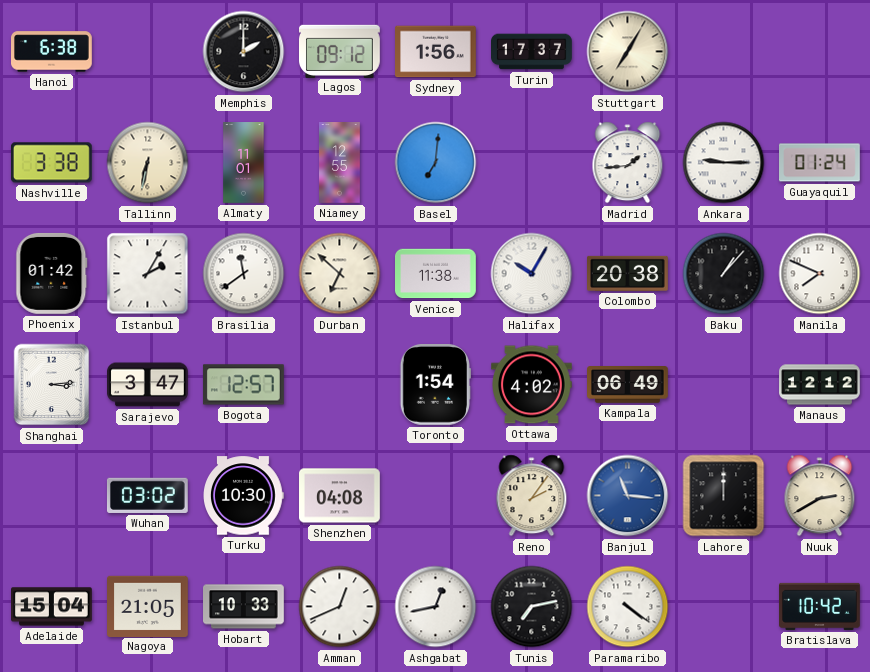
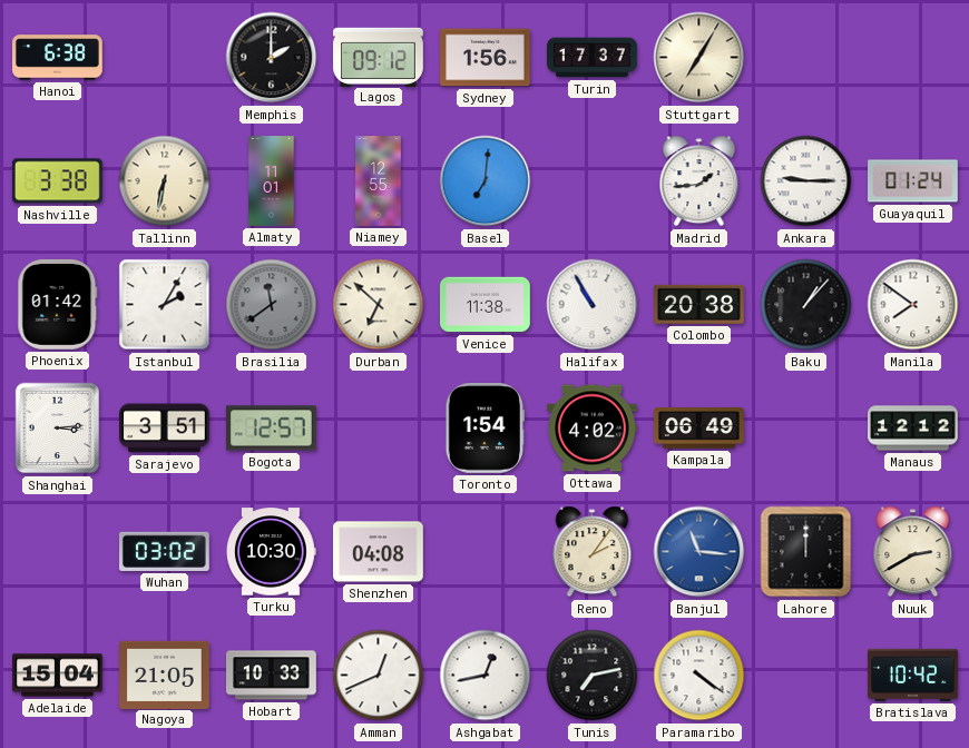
Brasilia dial: white -> grey
Halifax: 10:05 -> 10:55
Manila: 7:49 -> 7:51
Sarajevo: 3:47 -> 3:51
